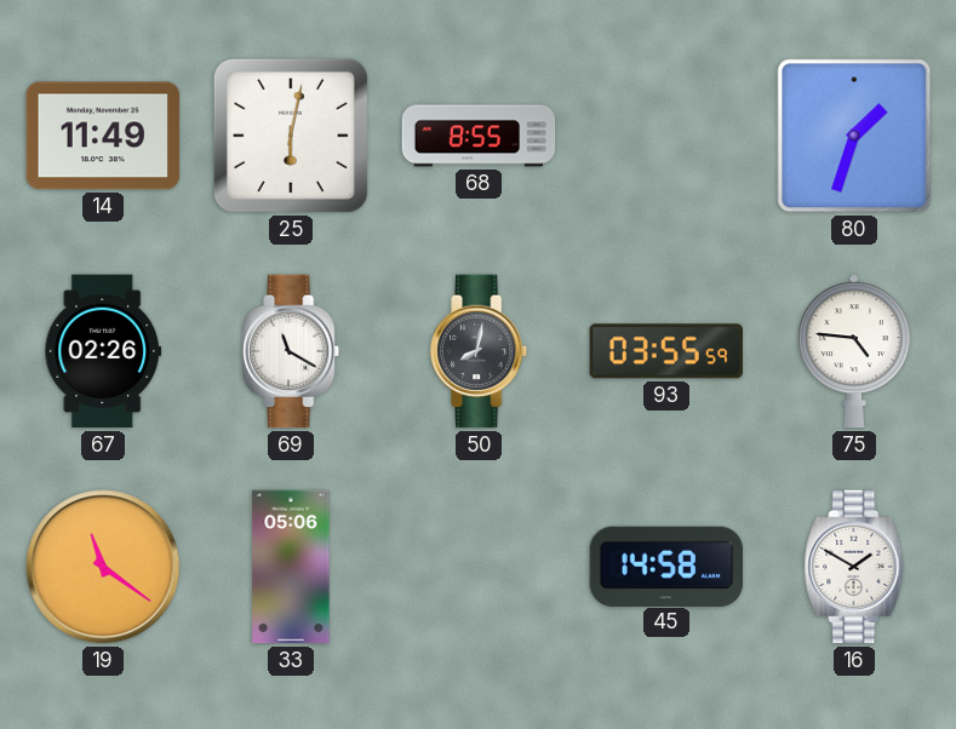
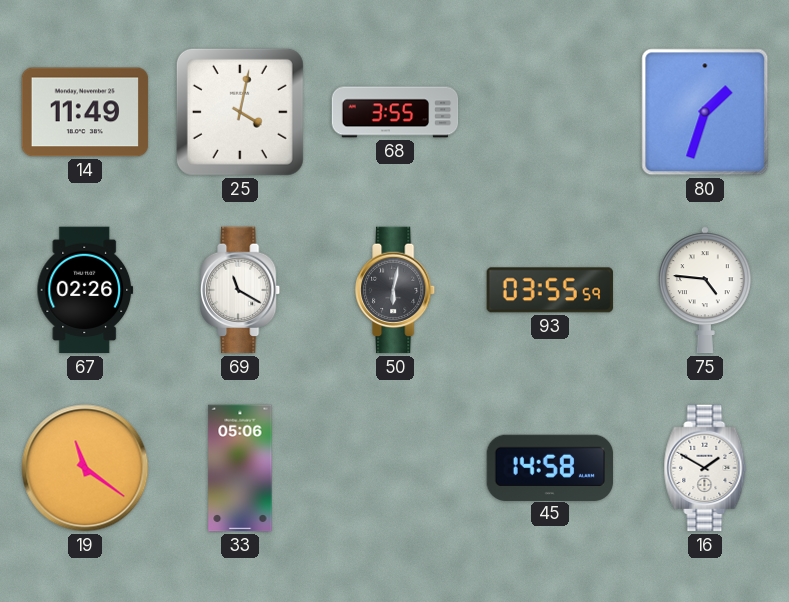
25: 6:02 -> 4:02
68: 8:55 -> 3:55
50: 8:02 -> 6:02
